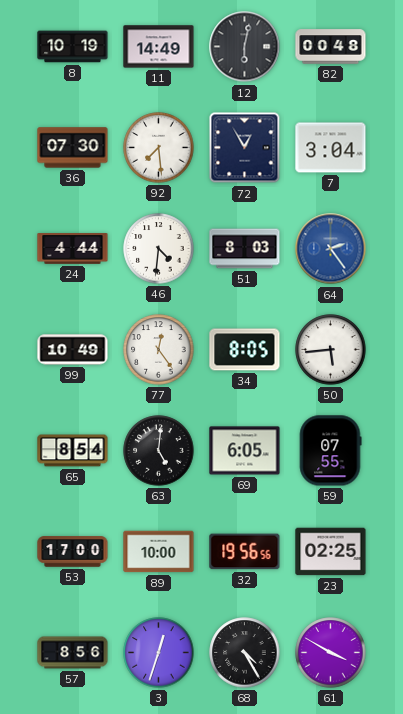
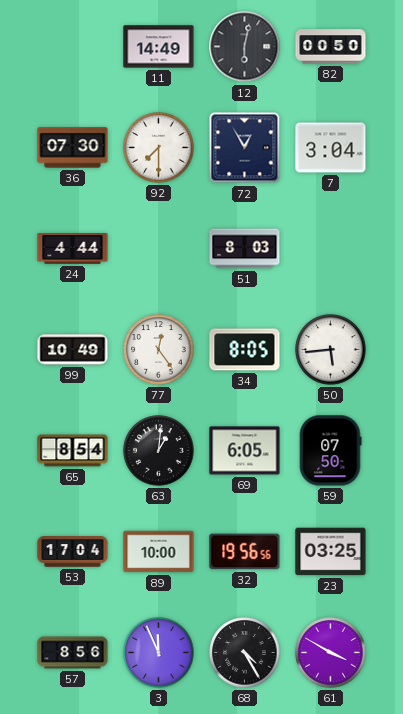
8: 10:19 -> none
82: 00:48 -> 00:50
92: 7:29 -> 7:30
46: 4:31 -> none
64: 2:24 -> none
63: 5:01 -> 1:01
59: 07:55 -> 07:50
53: 17:00 -> 17:04
23: 02:25 -> 03:25
3: 12:33 -> 11:56
